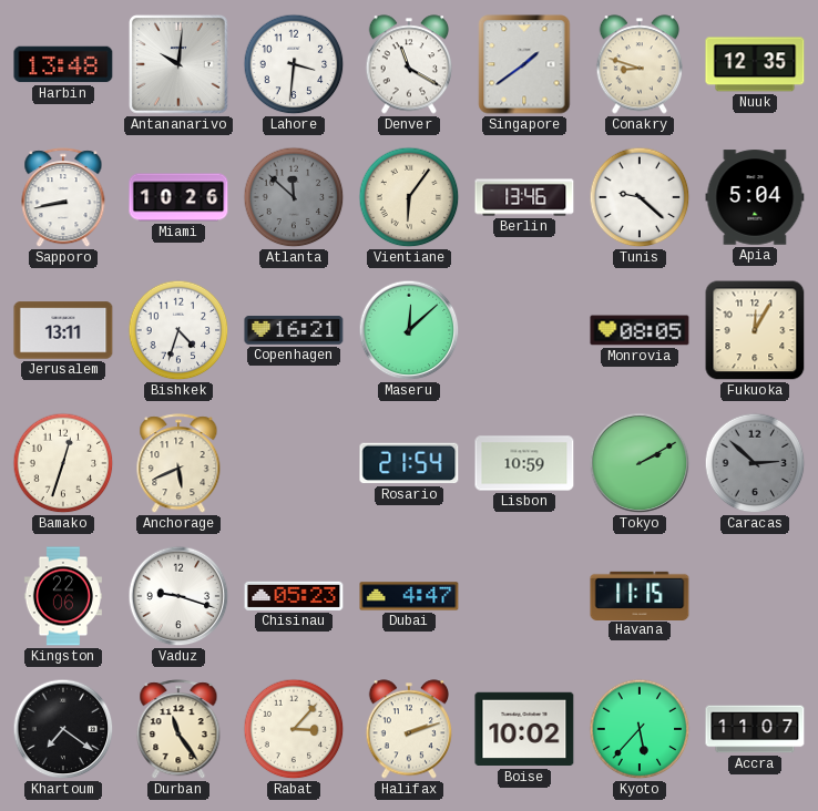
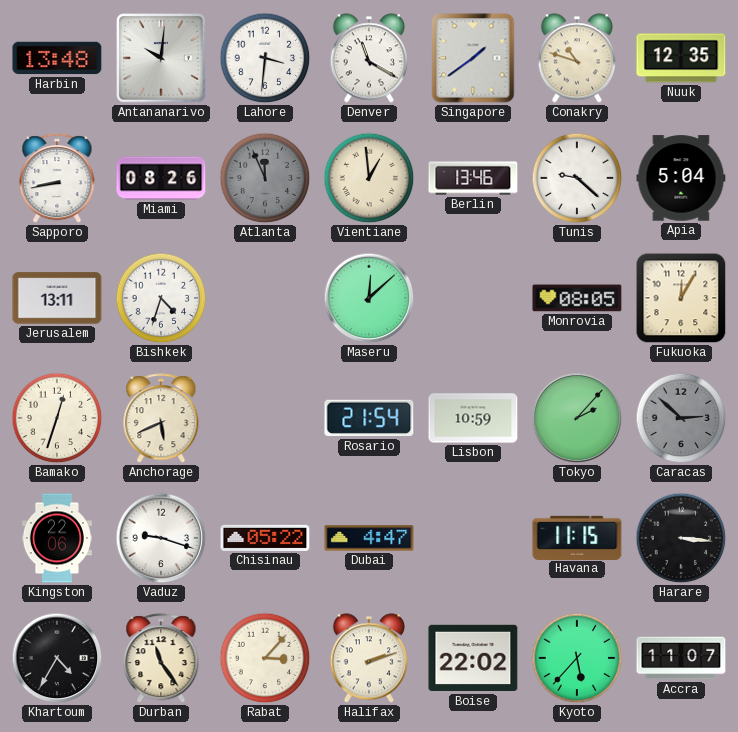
Conakry: 8:48 -> 10:48
Miami: 10:26 -> 08:26
Atlanta: 11:52 -> 11:56
Vientiane: 6:06 -> 12:59
Copenhagen: 16:21 -> none
Tokyo: 2:10 -> 2:07
Chisinau: 05:23 -> 05:22
Harare: none -> 3:16
Khartoum: 7:21 -> 4:35
Boise: 10:02 -> 22:02
